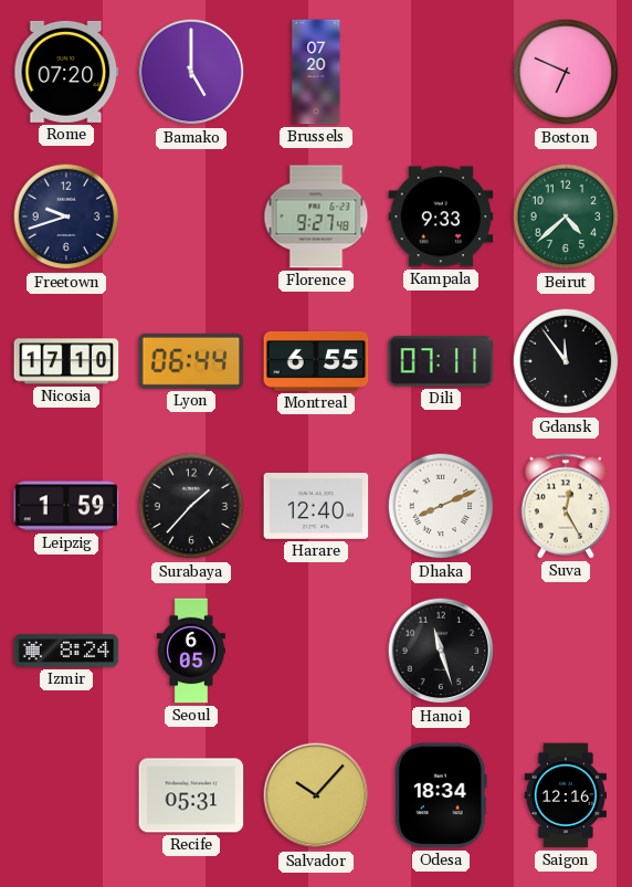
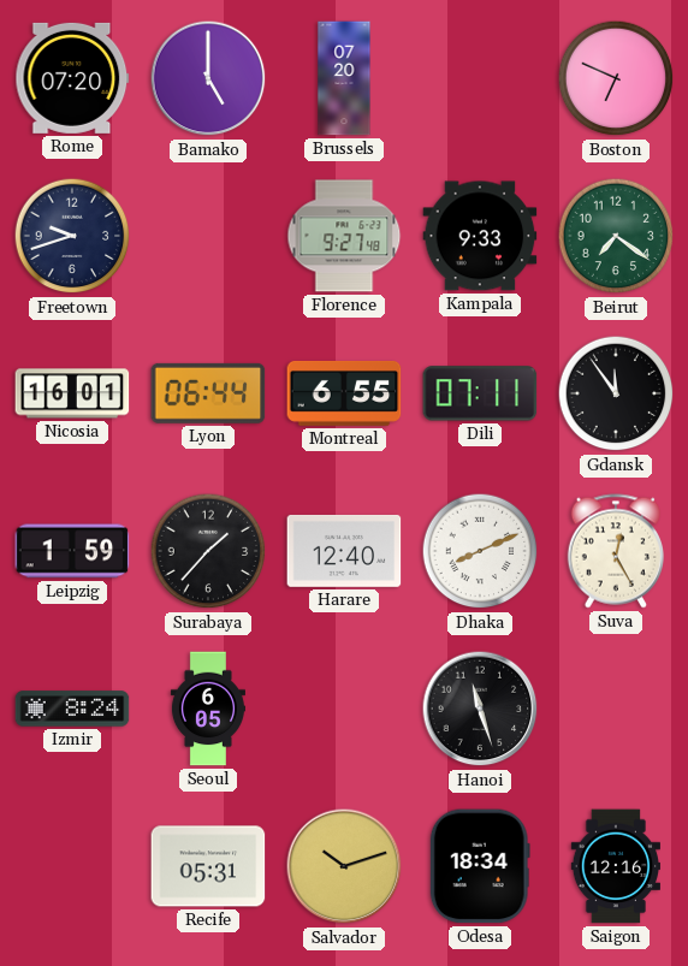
Beirut: 4:38 -> 7:21
Nicosia: 17:10 -> 16:01
Salvador: 10:07 -> 10:12
